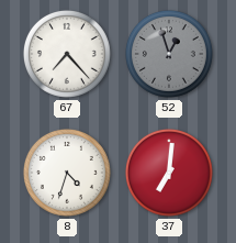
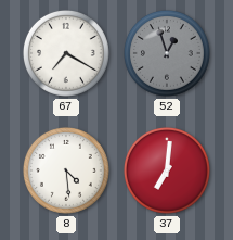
67: 7:23 -> 7:20
8: 4:33 -> 4:29
